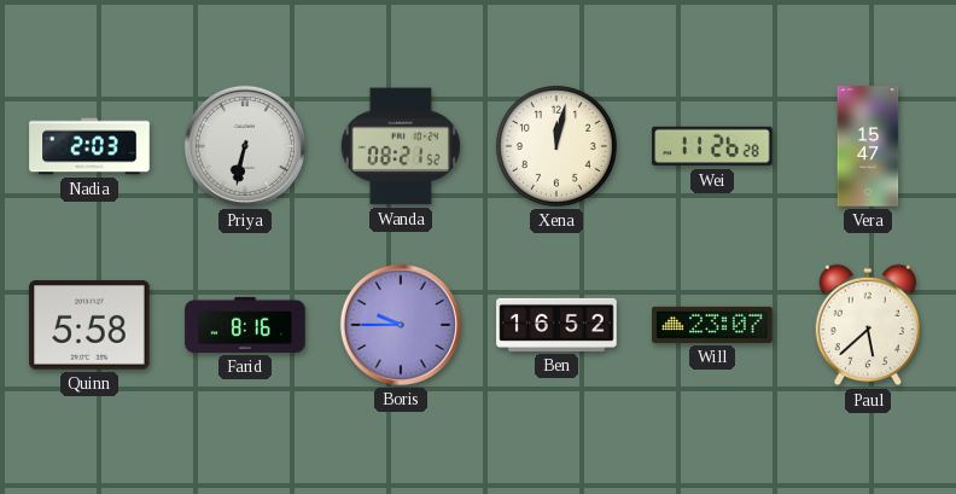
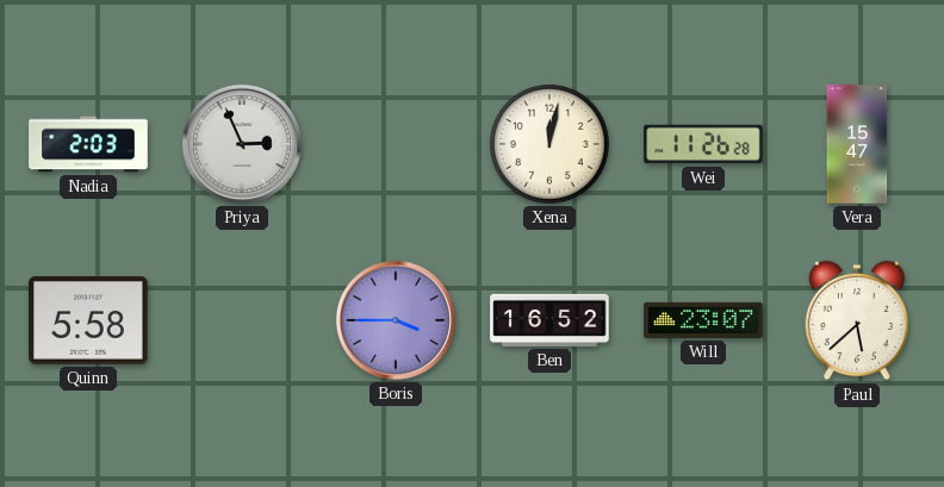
Priya: 6:32 -> 2:56
Wanda: 08:21 -> none
Farid: 8:16 -> none
Boris: 9:45 -> 3:45
